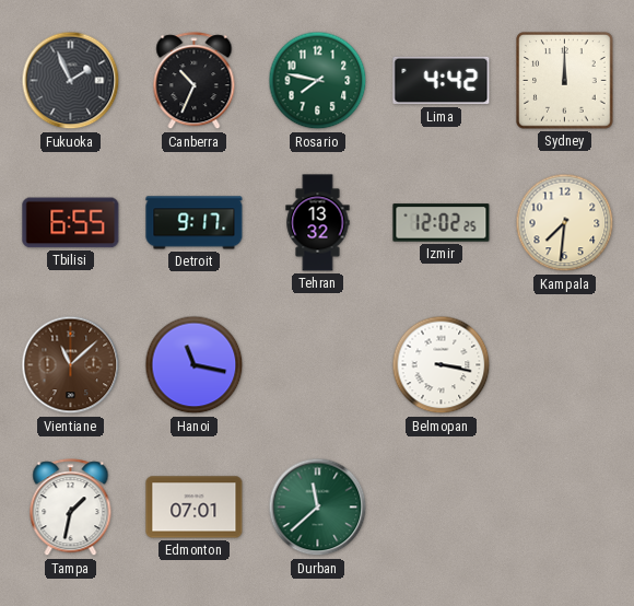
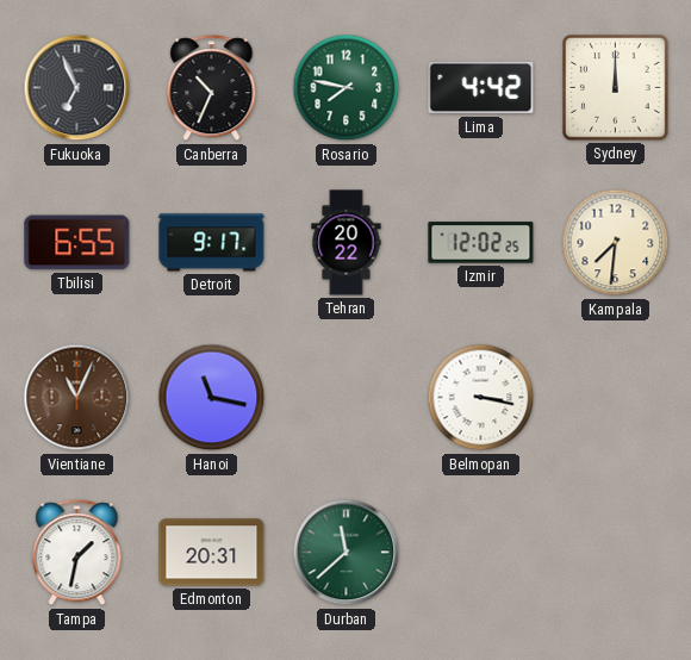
Fukuoka: 1:56 -> 6:56
Tehran: 13:32 -> 20:22
Vientiane: 11:08 -> 11:04
Edmonton: 07:01 -> 20:31
